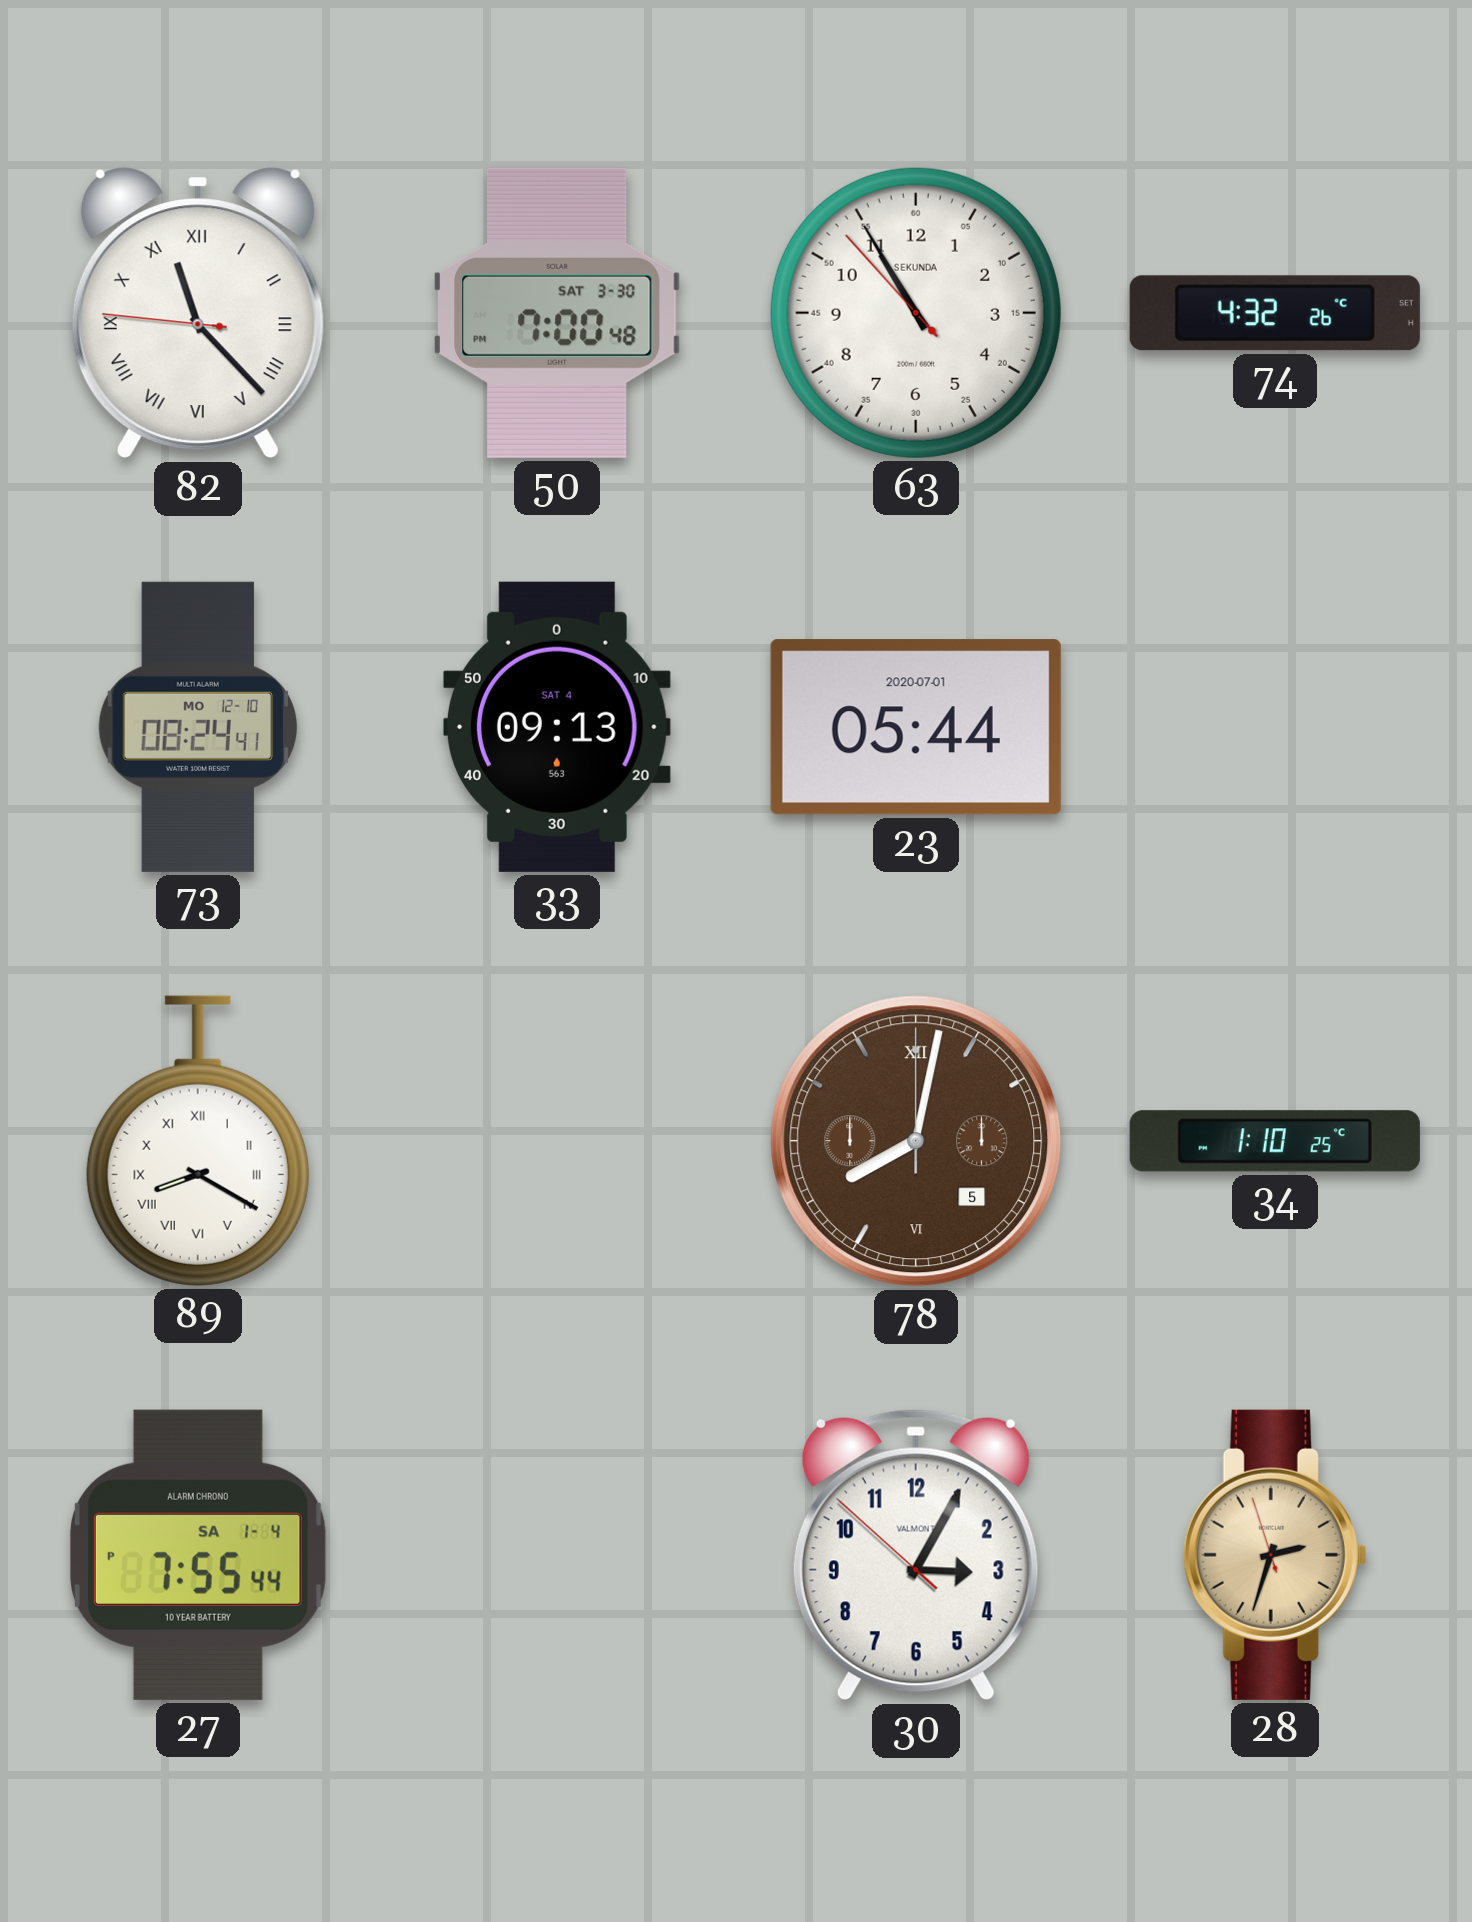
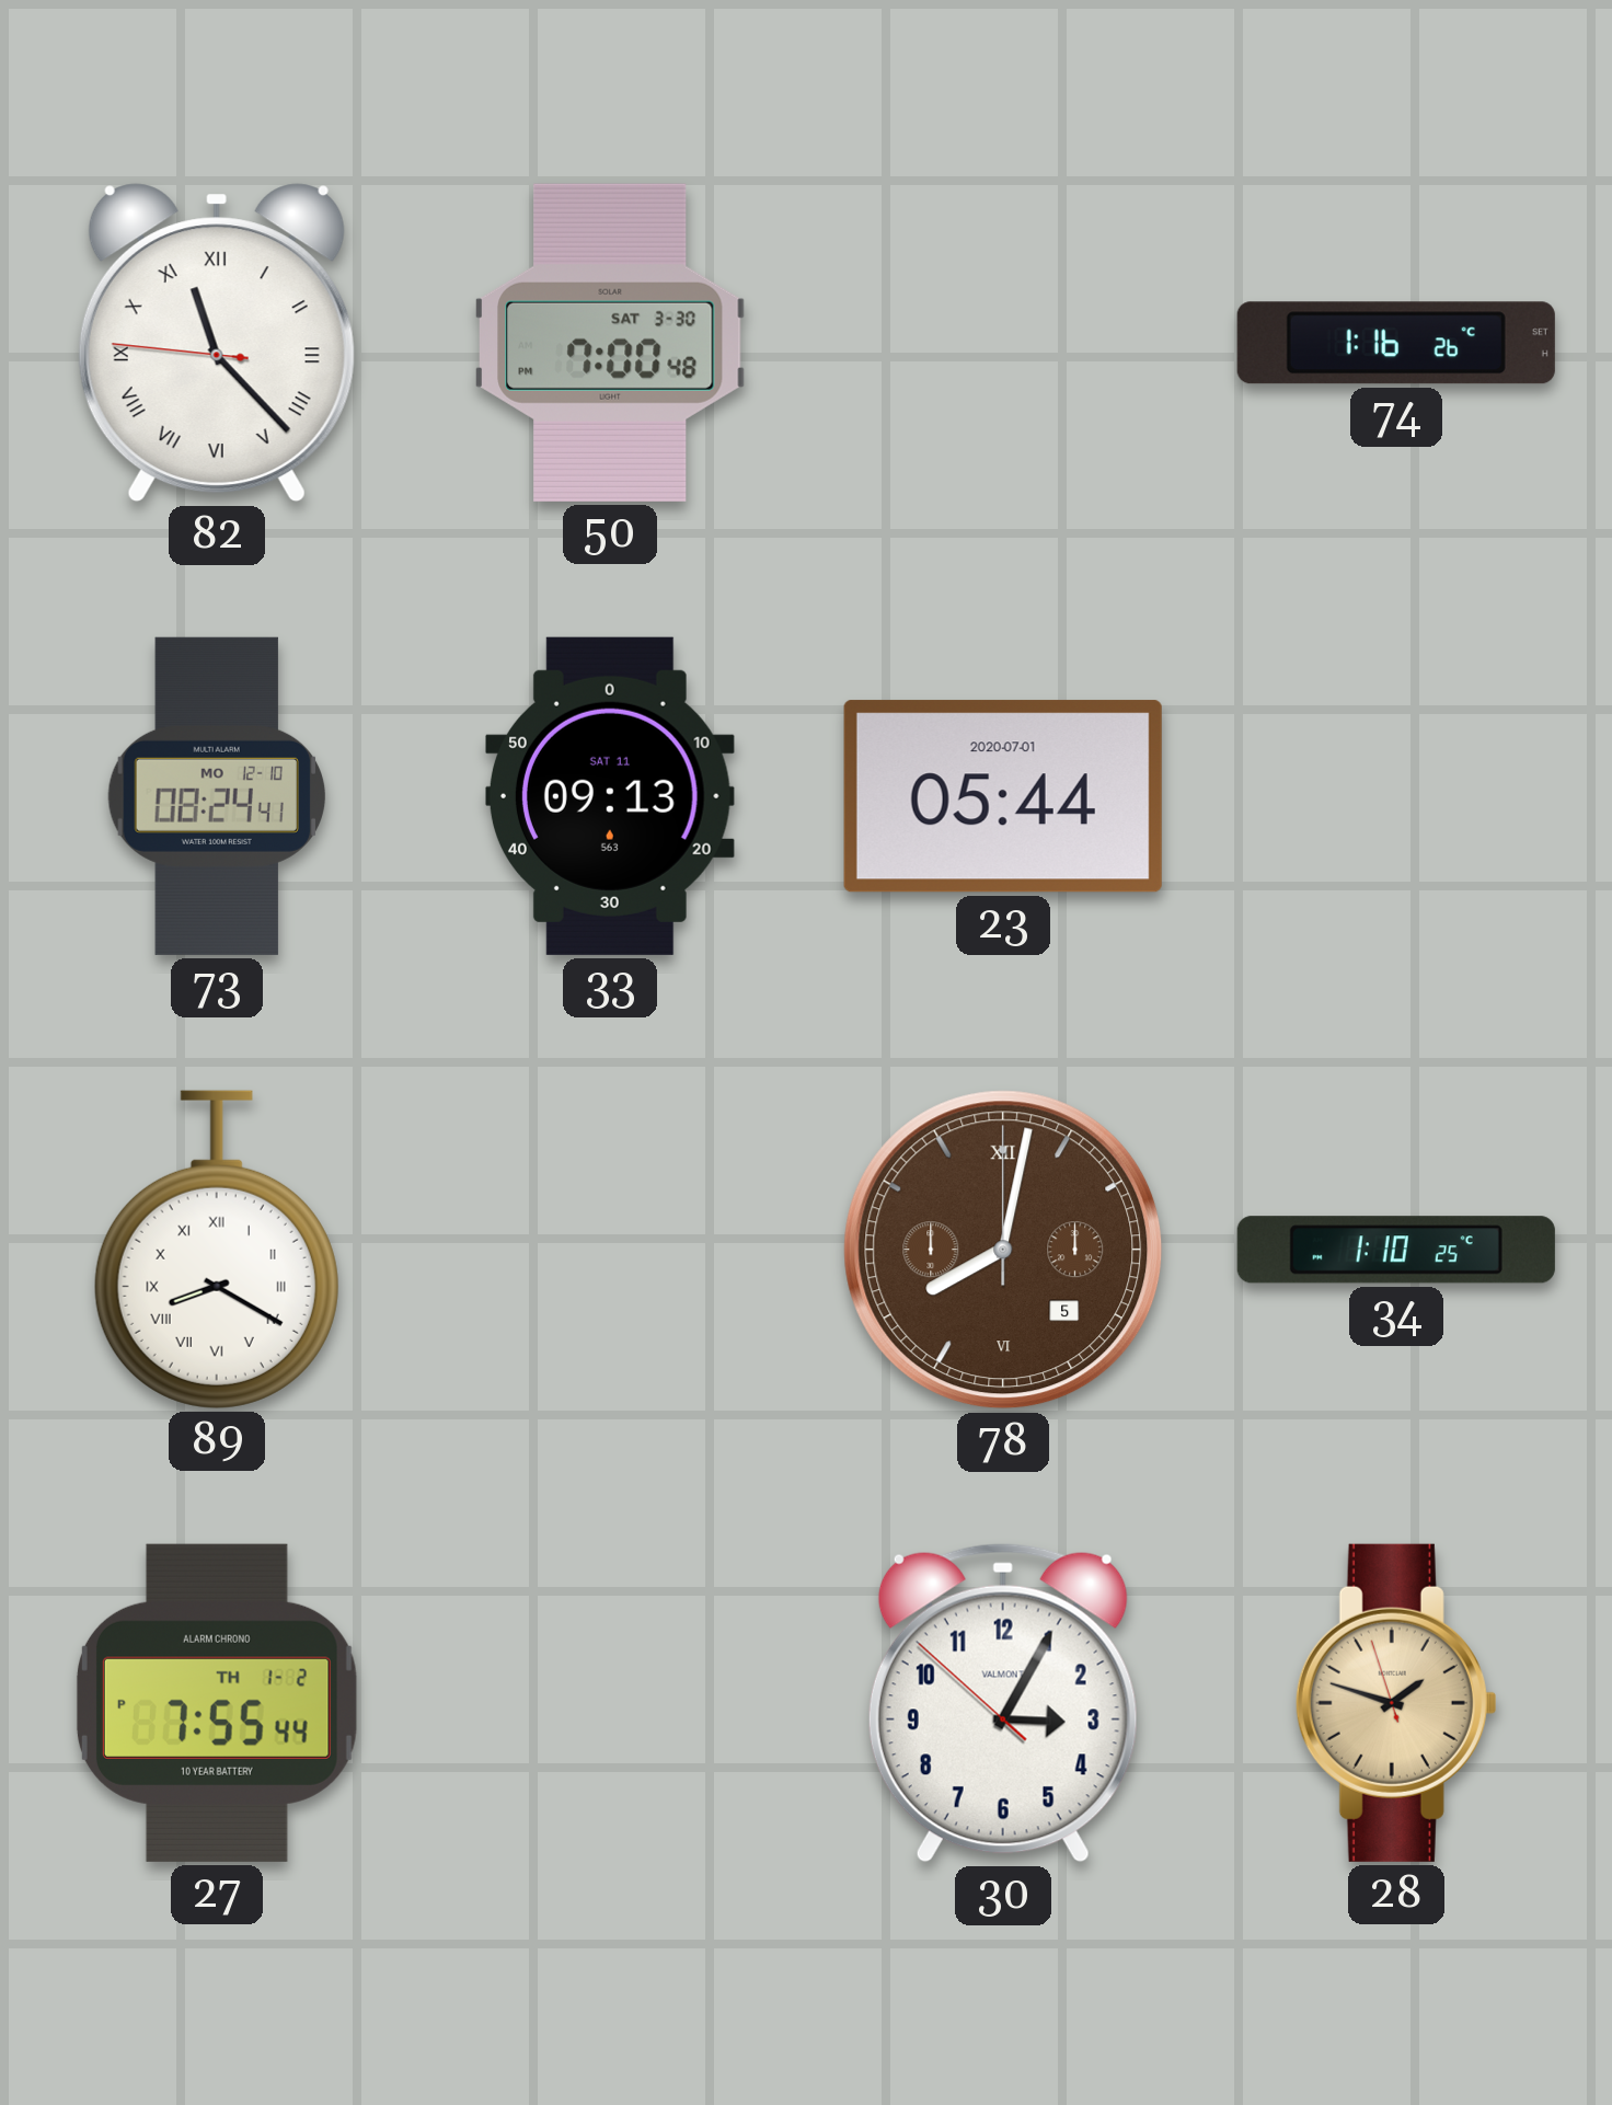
63: 10:54 -> none
74: 4:32 -> 1:16
33 date: SAT 4 -> SAT 11
27 date: SA 1-4 -> TH 1-2
28: 2:32 -> 1:47
